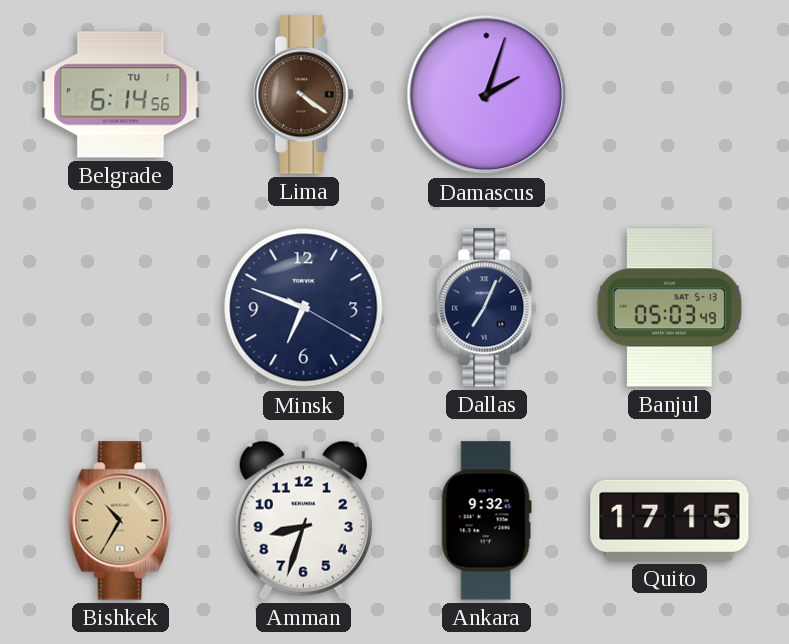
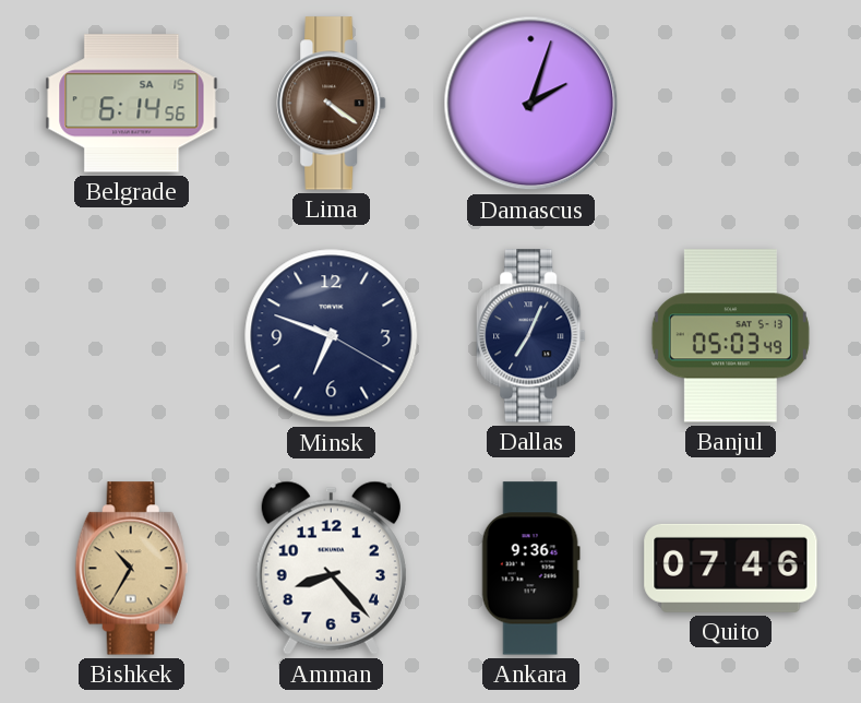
Belgrade date: TU 1 -> SA 15
Amman: 8:33 -> 8:23
Ankara: 9:32 -> 9:36
Quito: 17:15 -> 07:46
